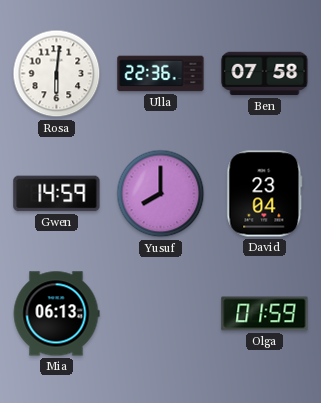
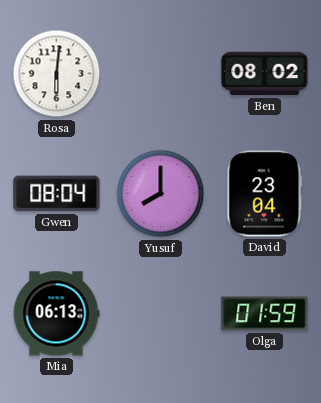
Ulla: 22:36 -> none
Ben: 07:58 -> 08:02
Gwen: 14:59 -> 08:04
